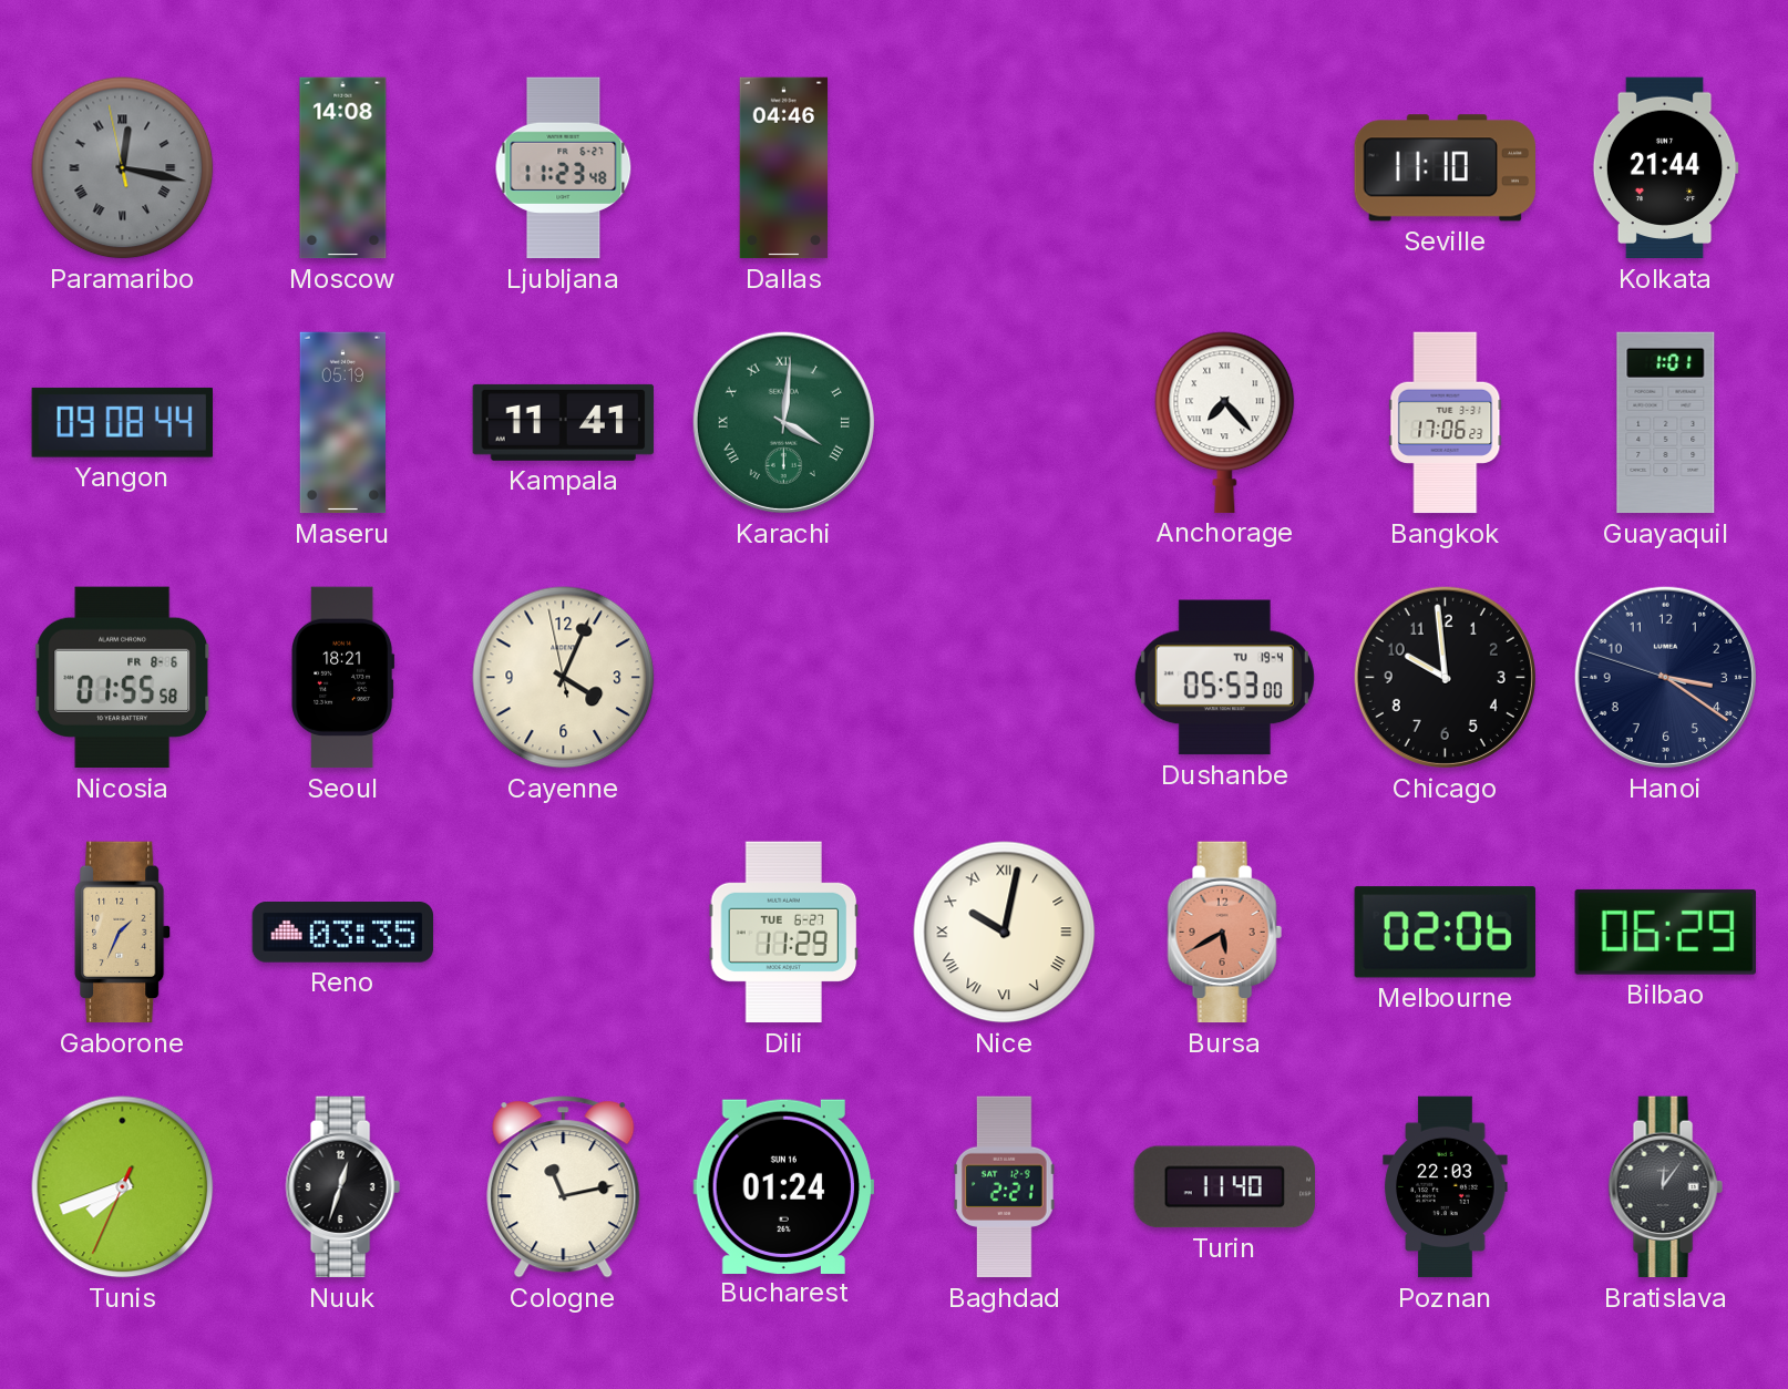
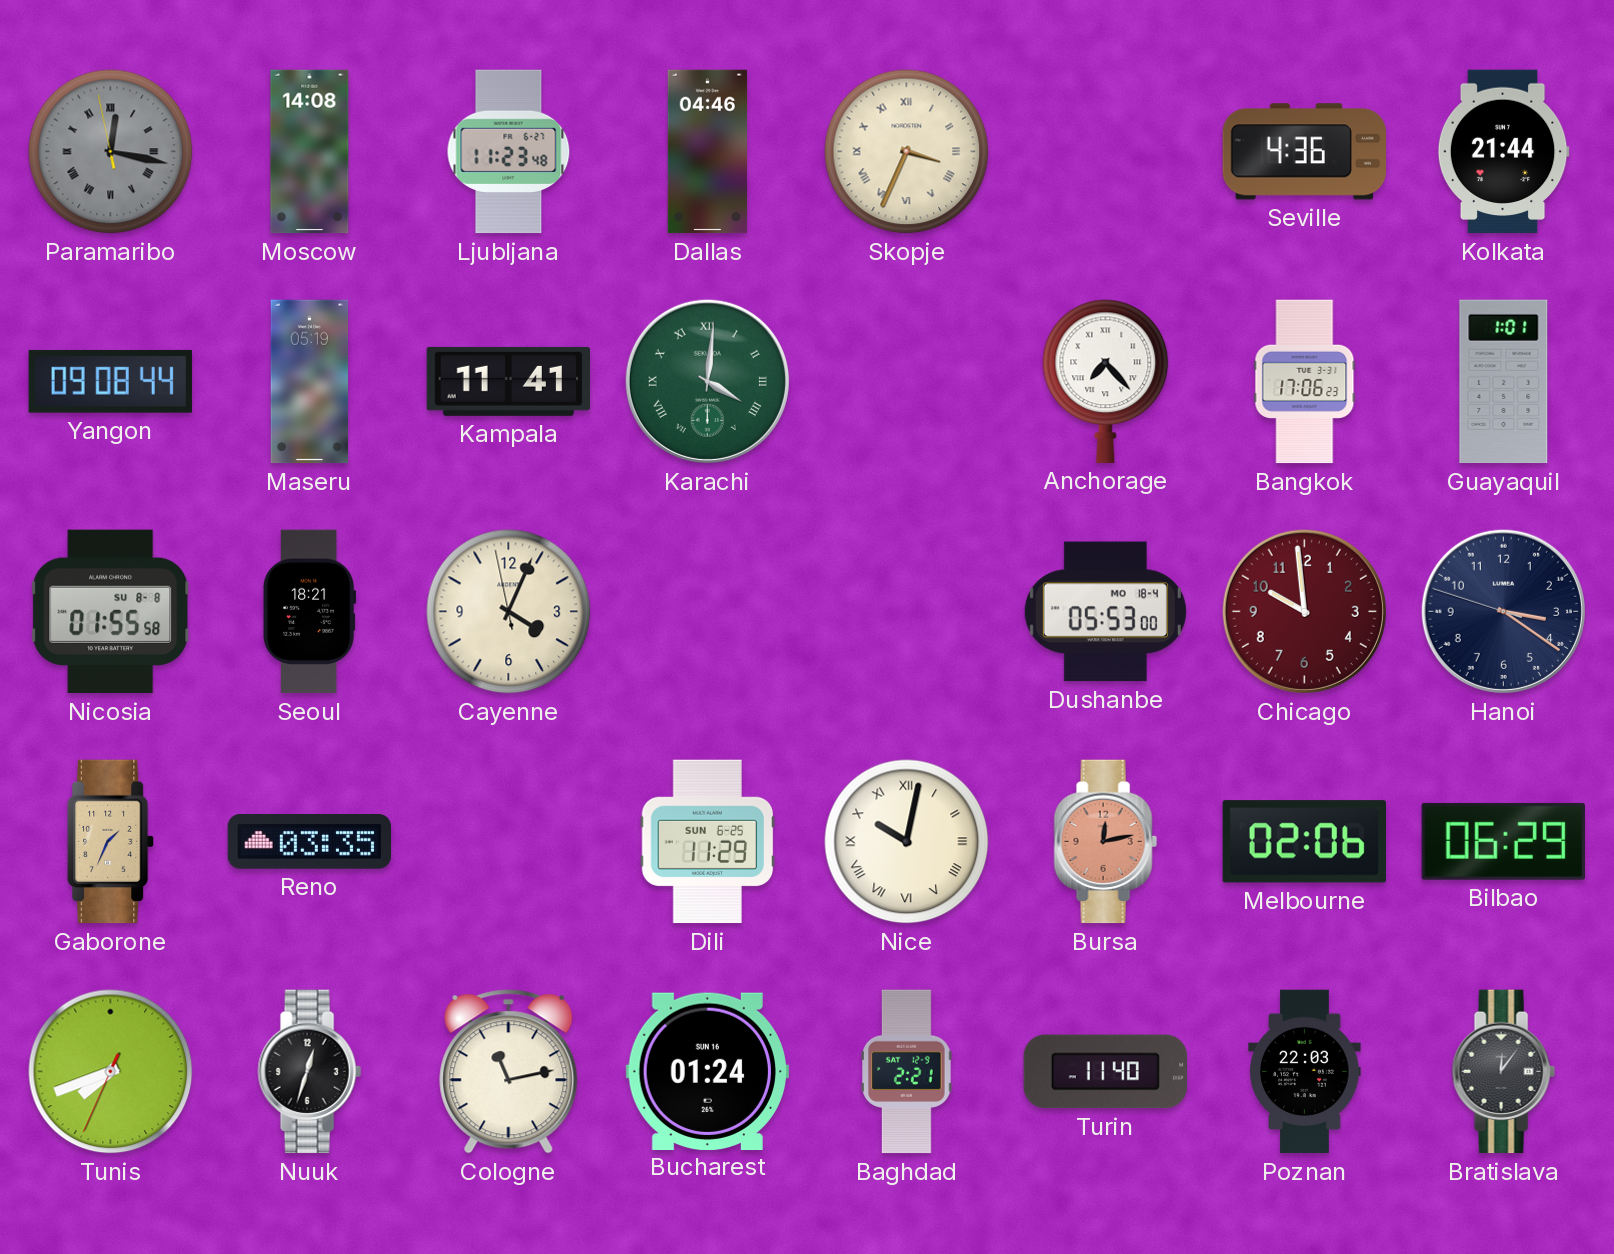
Skopje: none -> 3:34
Seville: 11:10 -> 4:36
Nicosia date: FR 8-6 -> SU 8-8
Dushanbe date: TU 19-4 -> MO 18-4
Chicago dial: black -> burgundy
Dili date: TUE 6-27 -> SUN 6-25
Bursa: 5:40 -> 12:13
